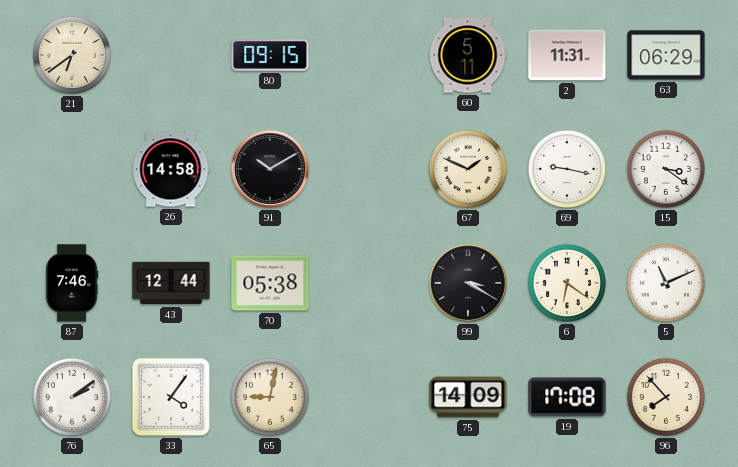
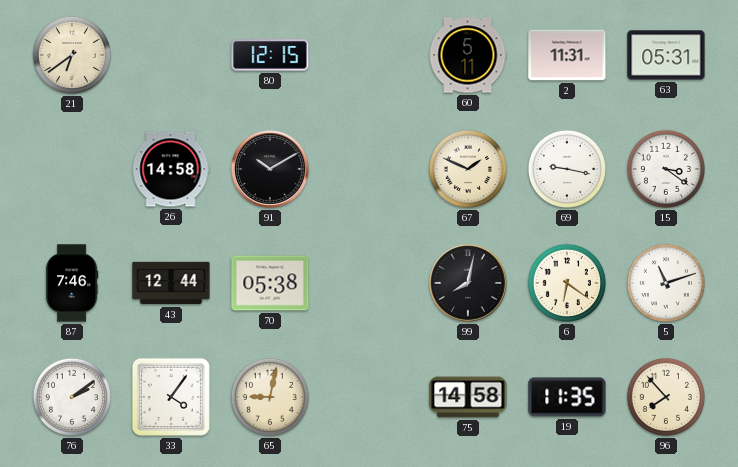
80: 09:15 -> 12:15
63: 06:29 -> 05:31
99: 3:20 -> 8:02
5: 11:11 -> 11:12
75: 14:09 -> 14:58
19: 17:08 -> 11:35
